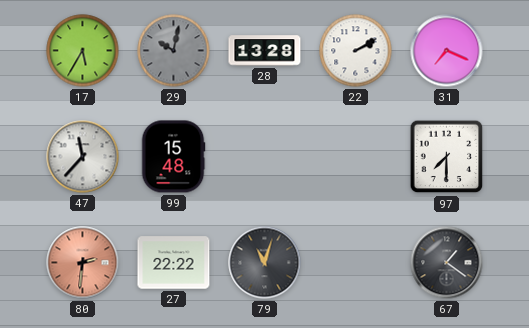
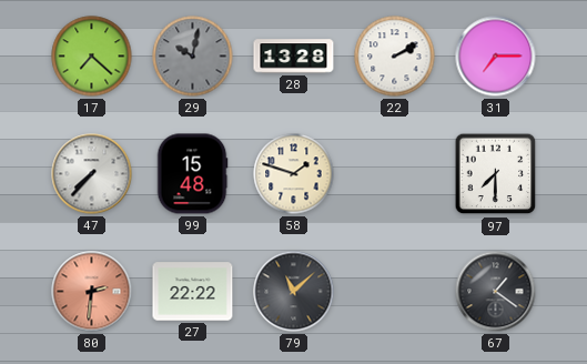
17: 5:35 -> 7:22
31: 7:19 -> 7:15
47: 11:37 -> 7:37
58: none -> 1:48
79: 11:03 -> 11:08
